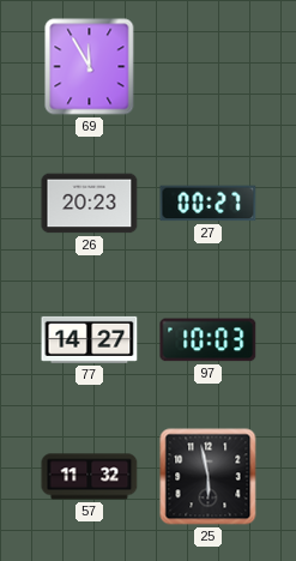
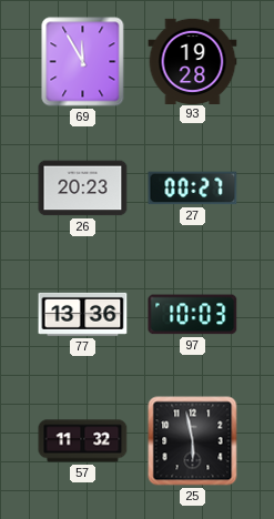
93: none -> 19:28
77: 14:27 -> 13:36
